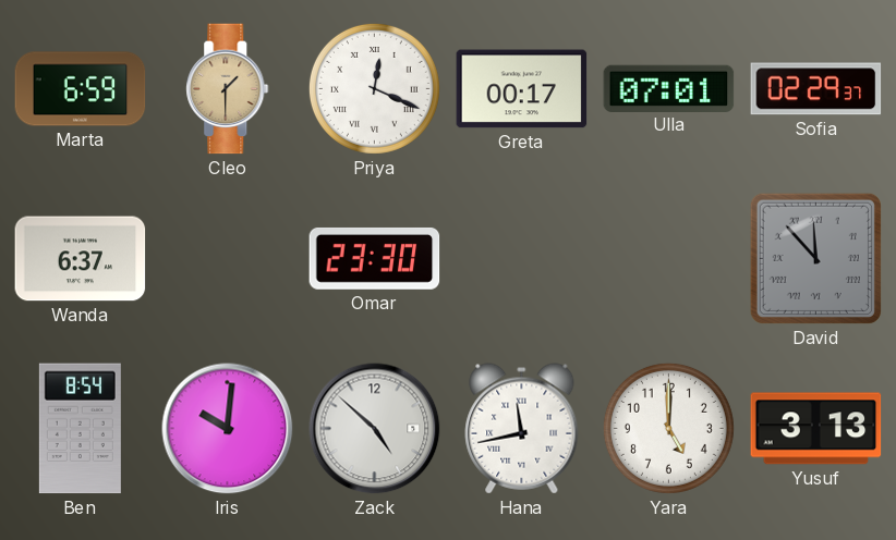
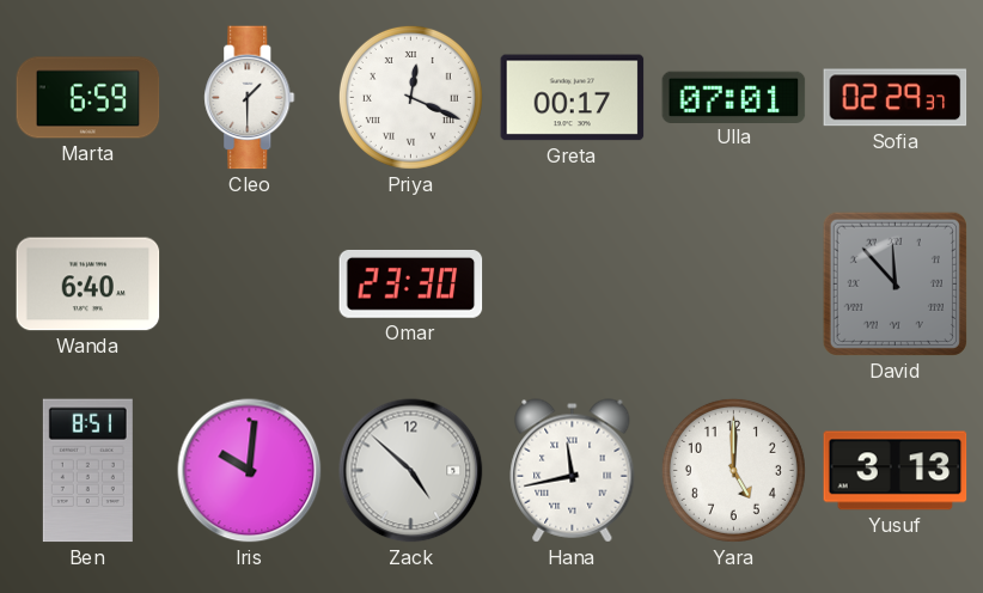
Cleo dial: champagne -> white
Wanda: 6:37 -> 6:40
Ben: 8:54 -> 8:51
